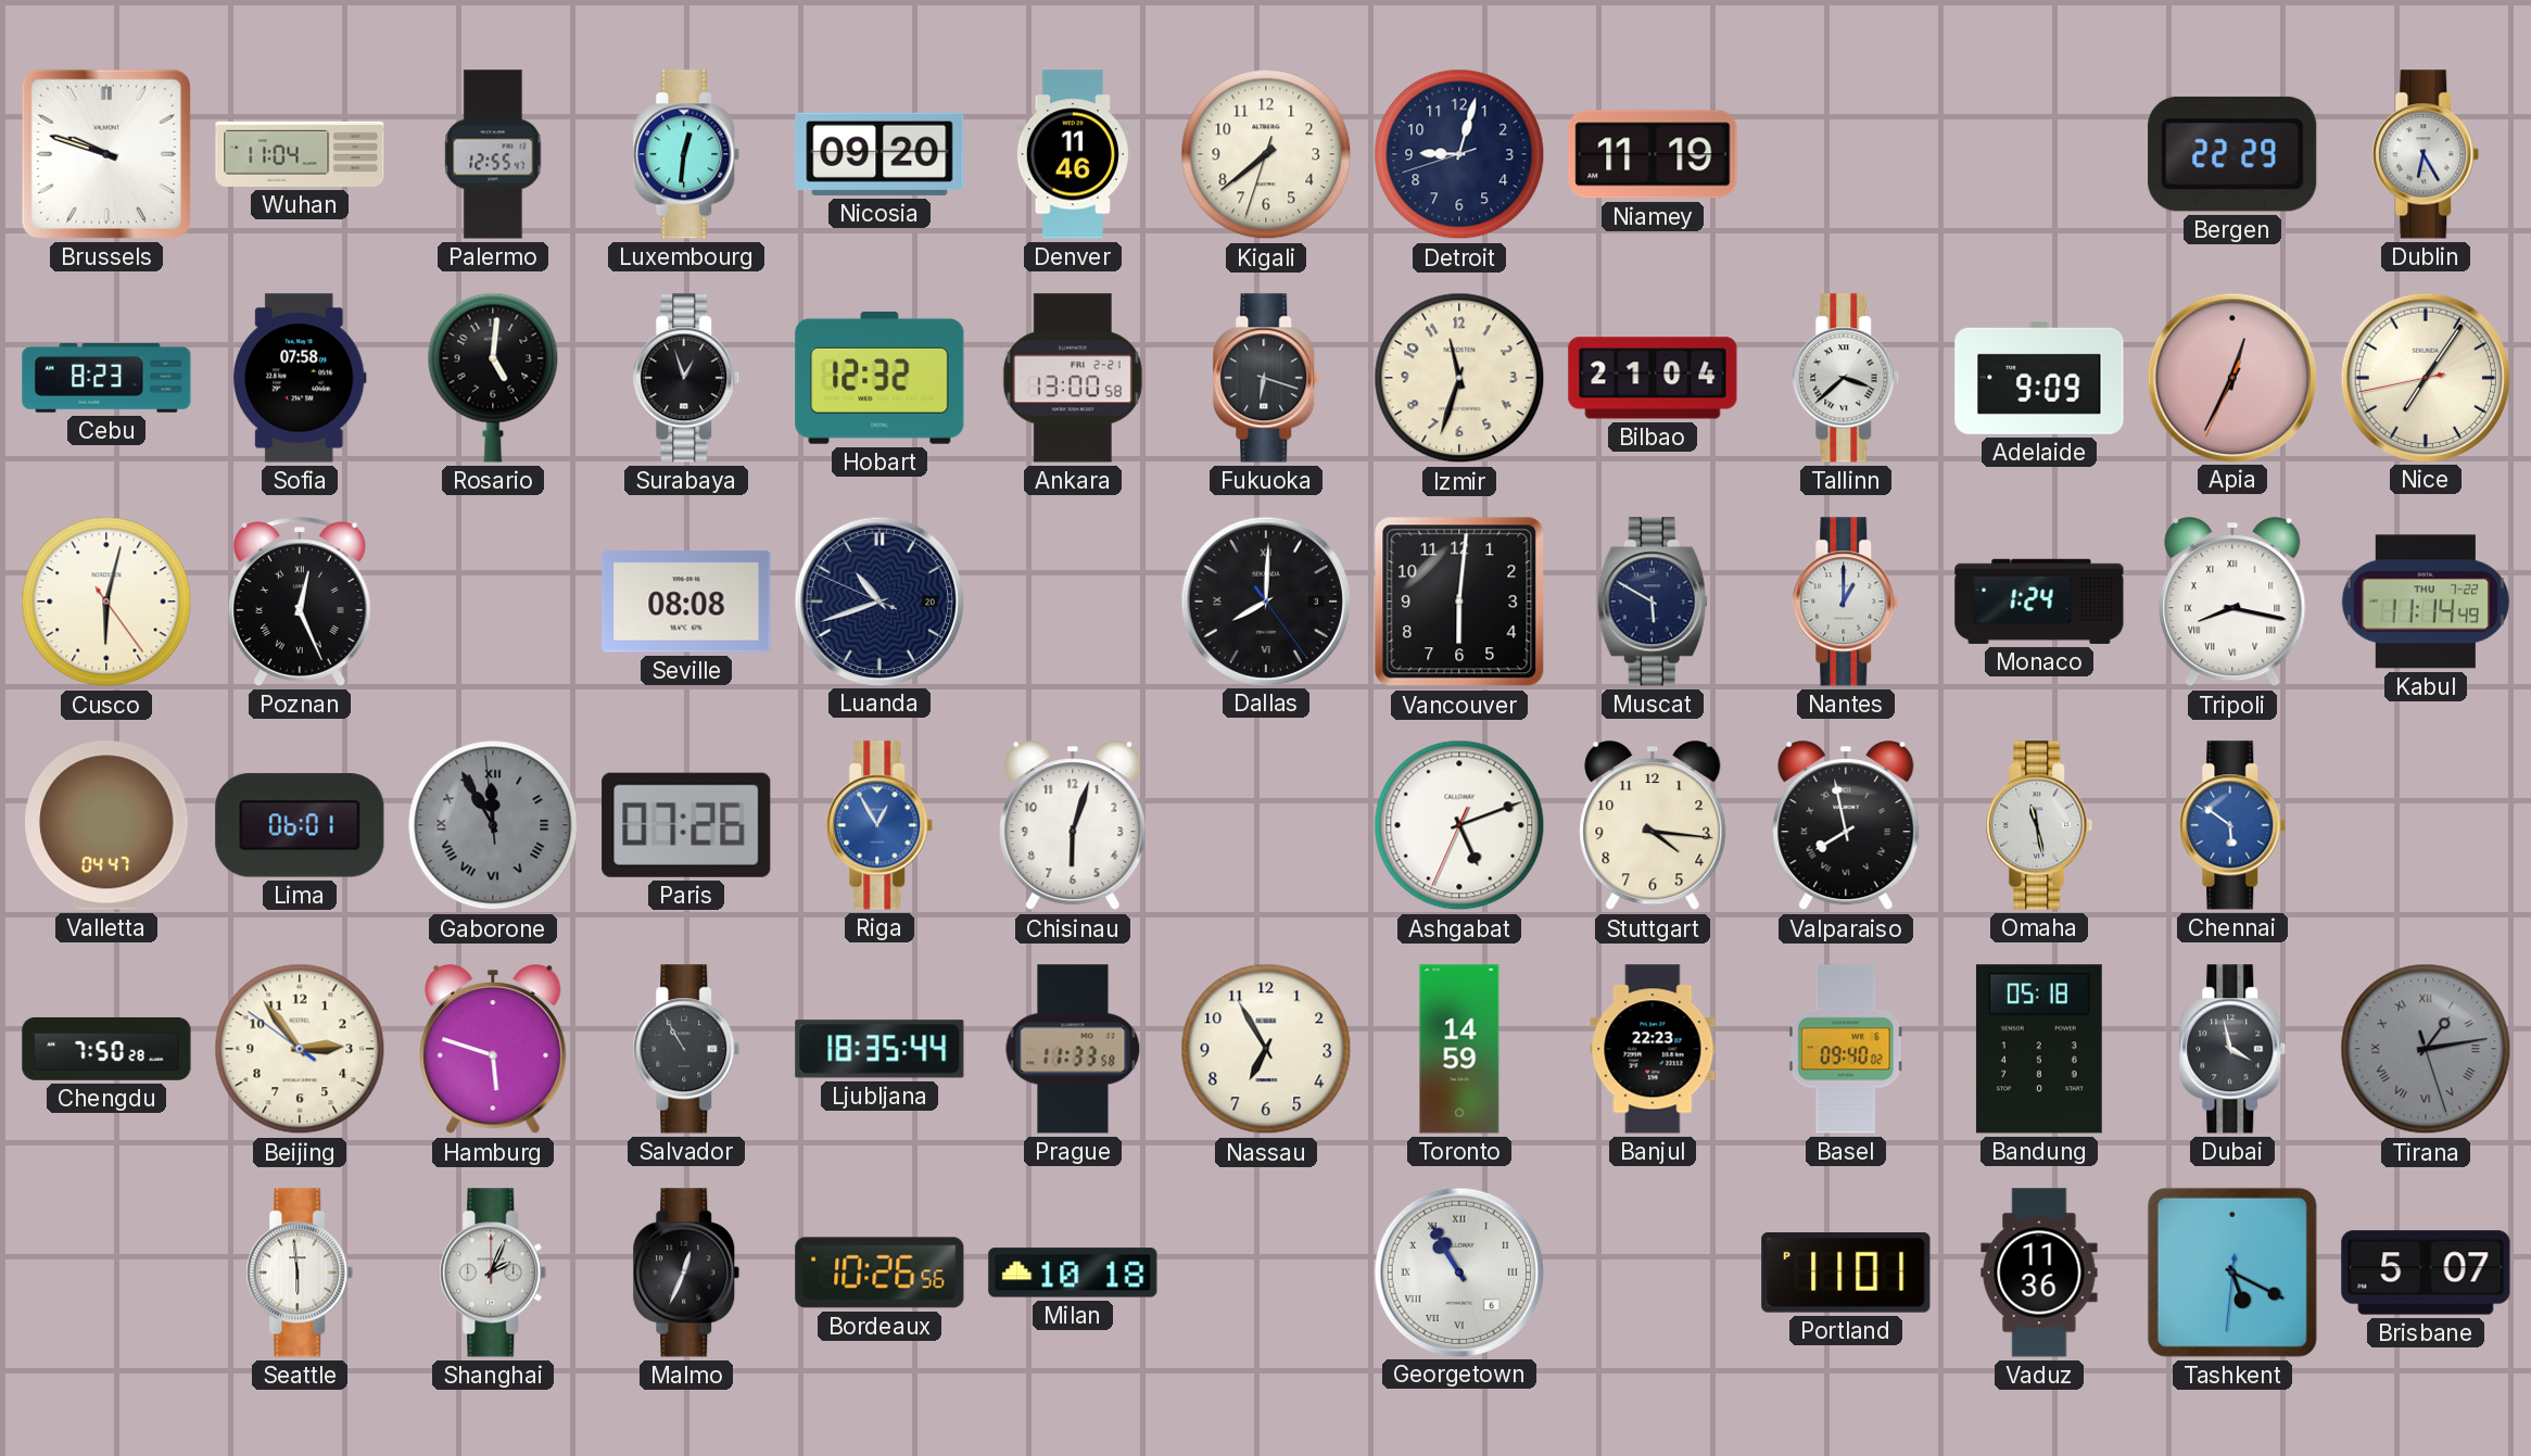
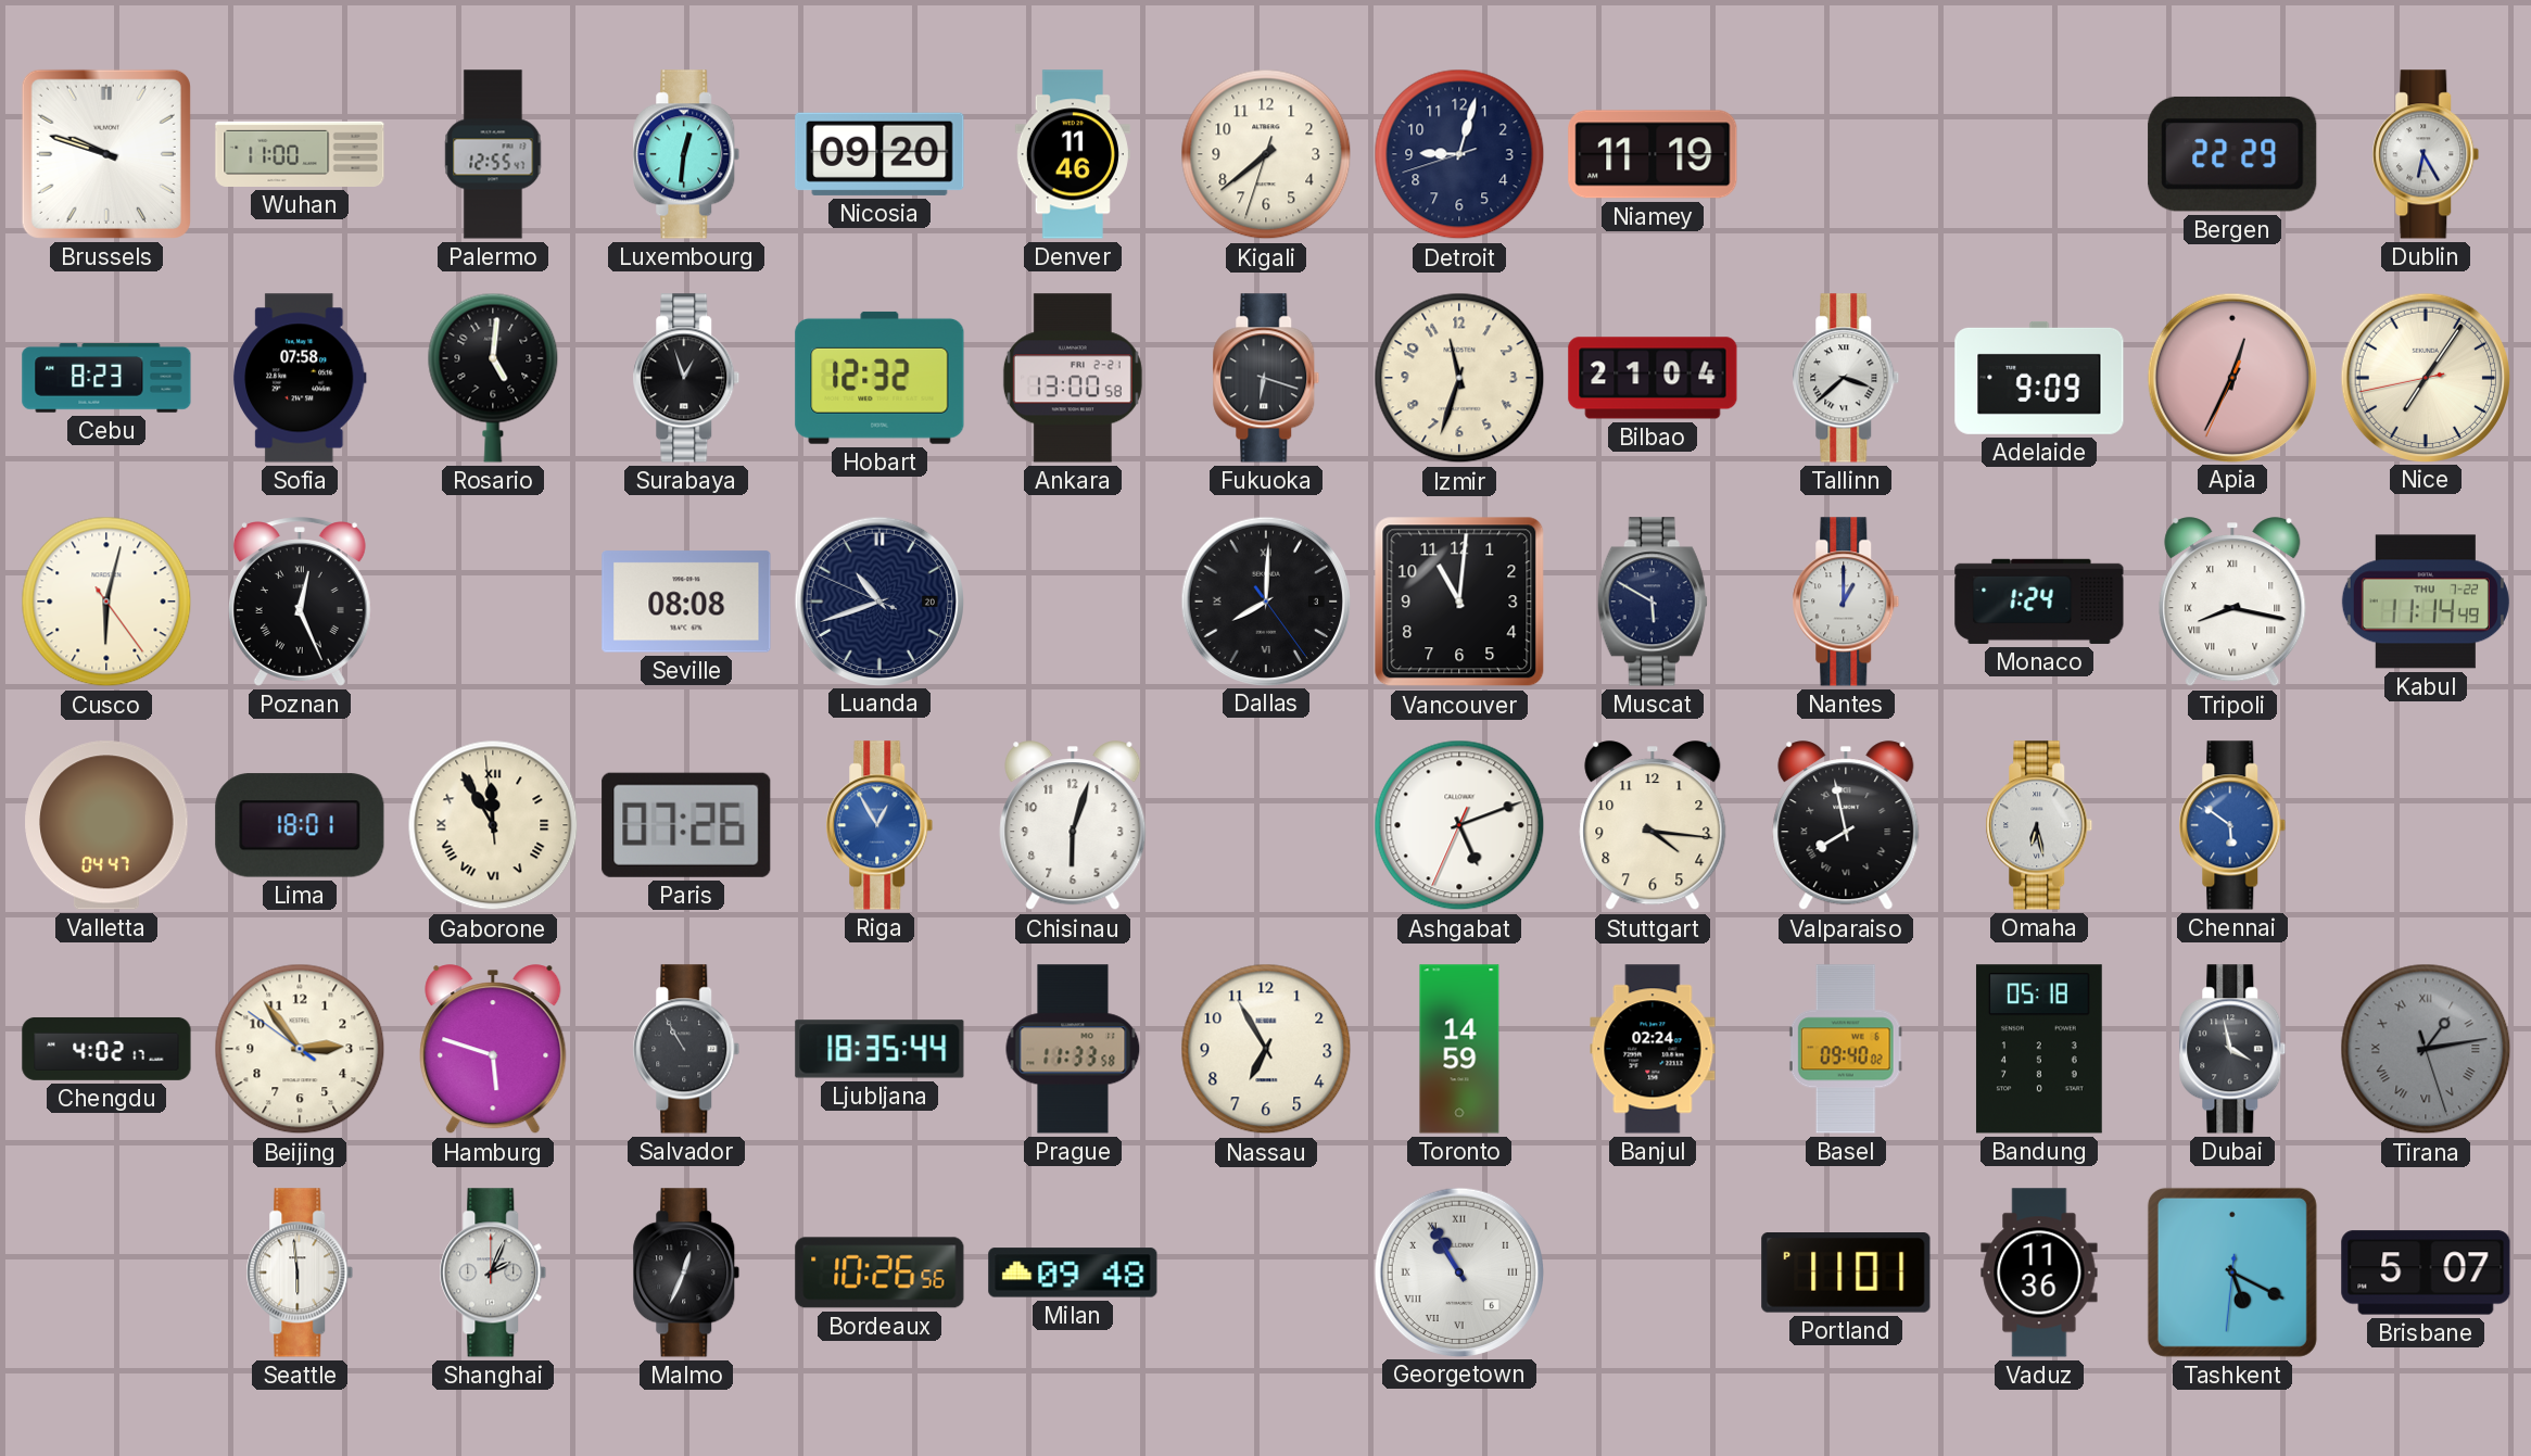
Wuhan: 11:04 -> 11:00
Vancouver: 6:01 -> 11:01
Lima: 06:01 -> 18:01
Gaborone dial: grey -> cream
Omaha: 11:28 -> 6:28
Chengdu: 7:50 -> 4:02
Banjul: 22:23 -> 02:24
Milan: 10:18 -> 09:48
